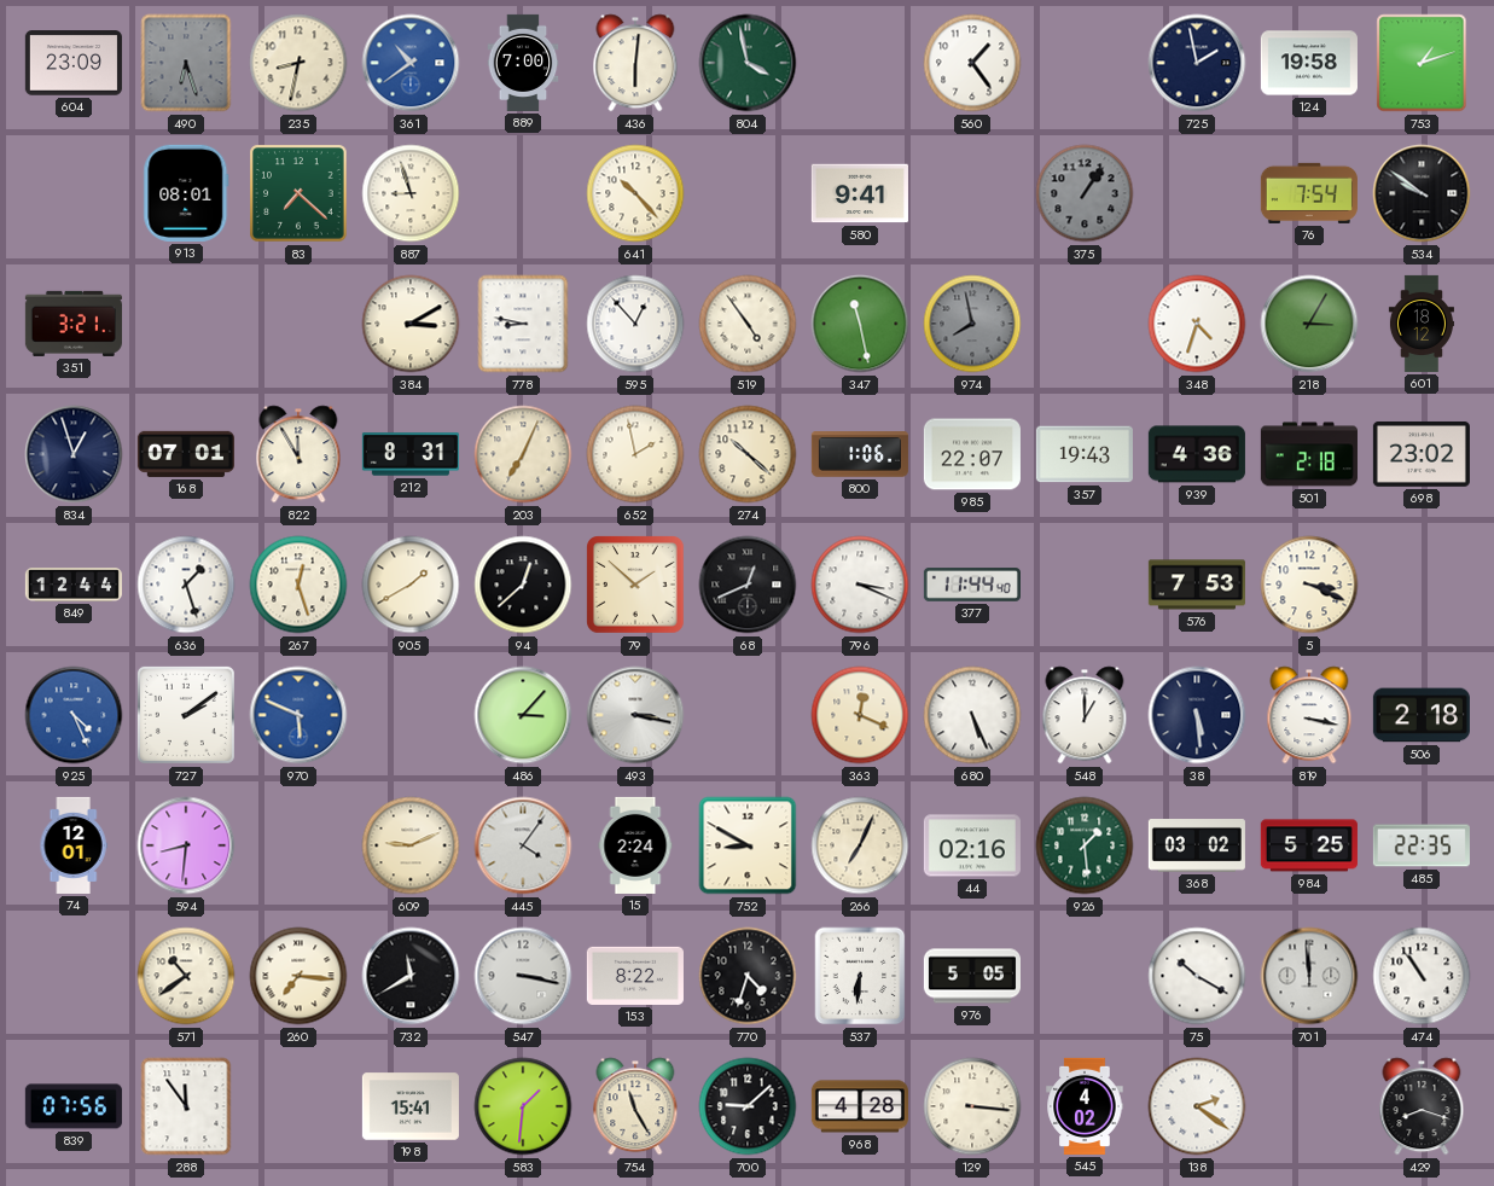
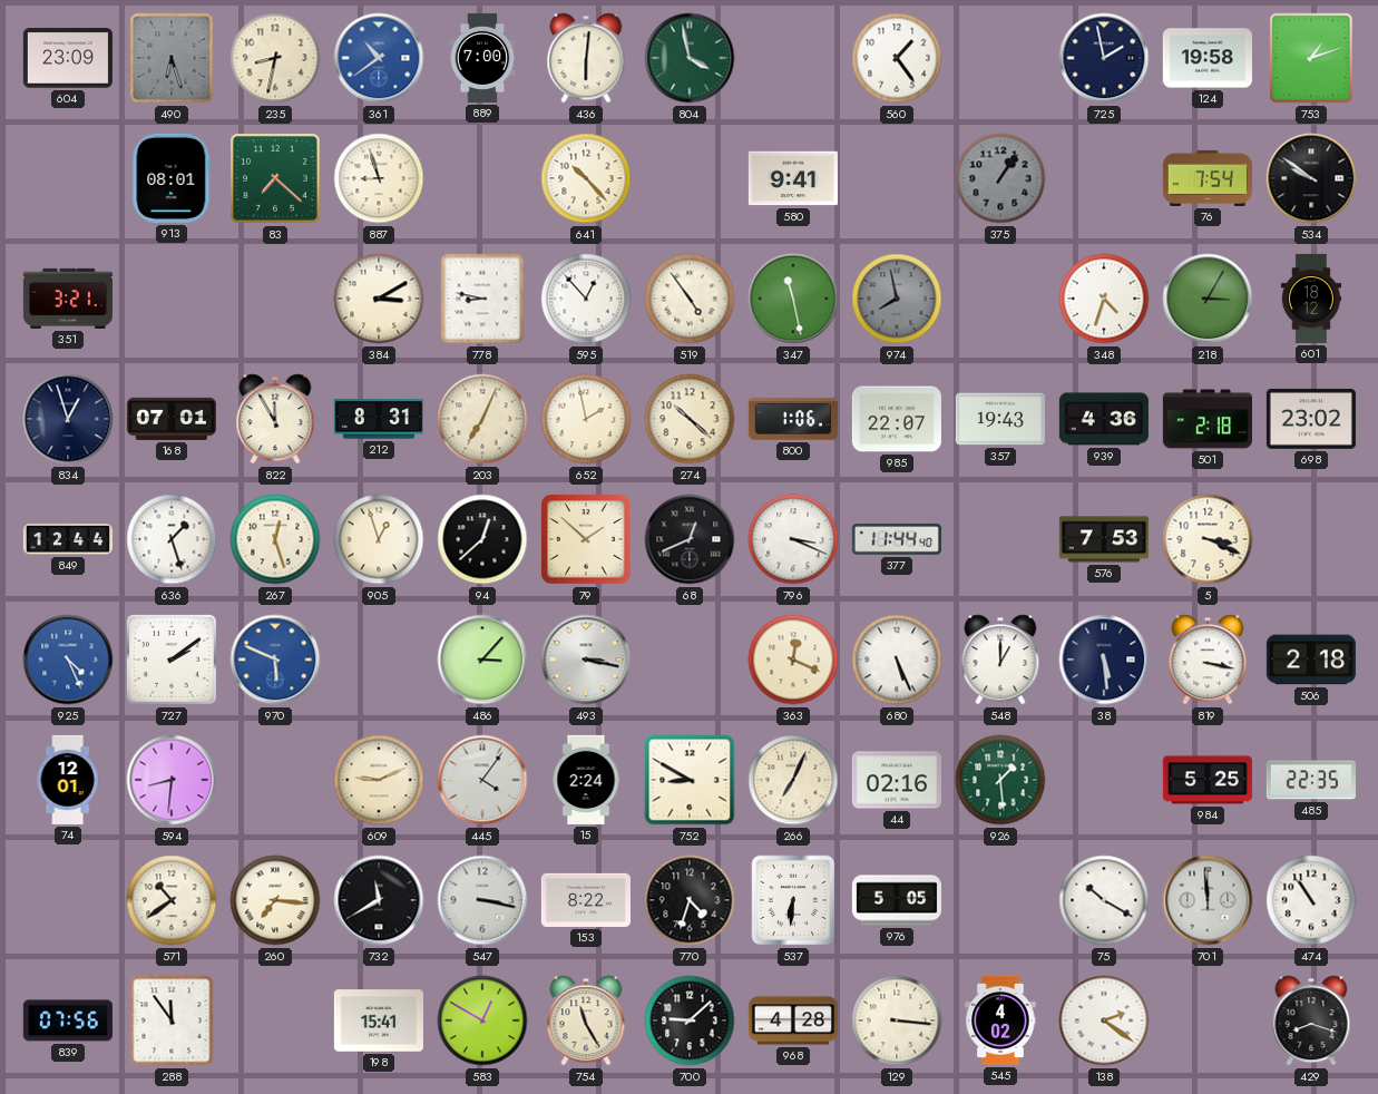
905: 1:40 -> 12:57
368: 03:02 -> none
583: 1:31 -> 12:50
